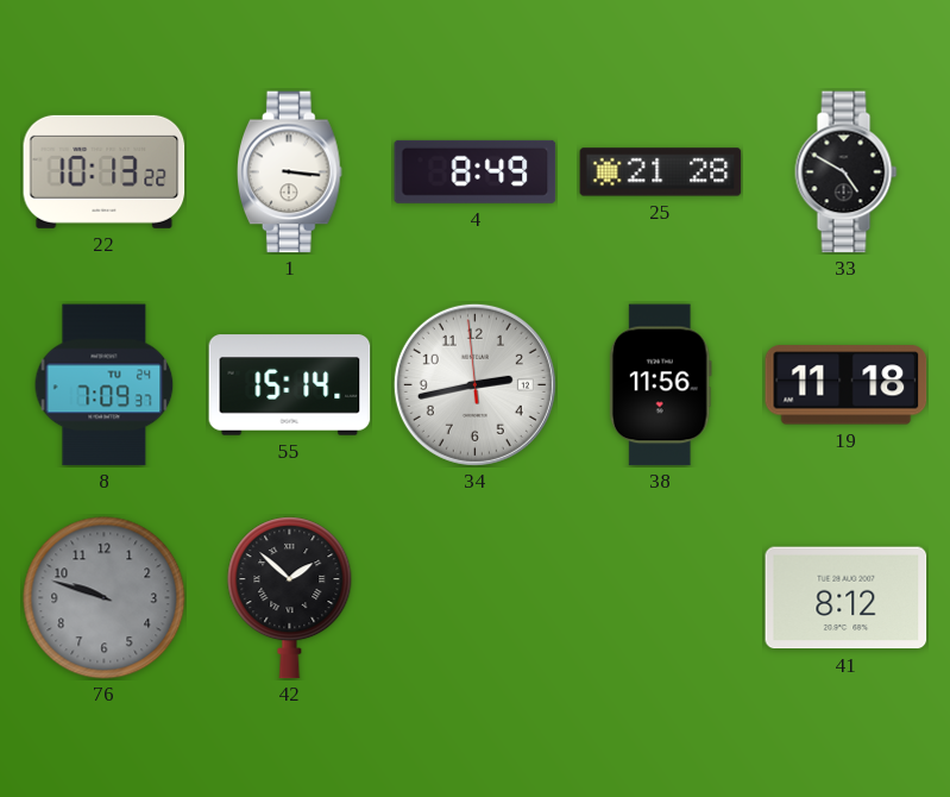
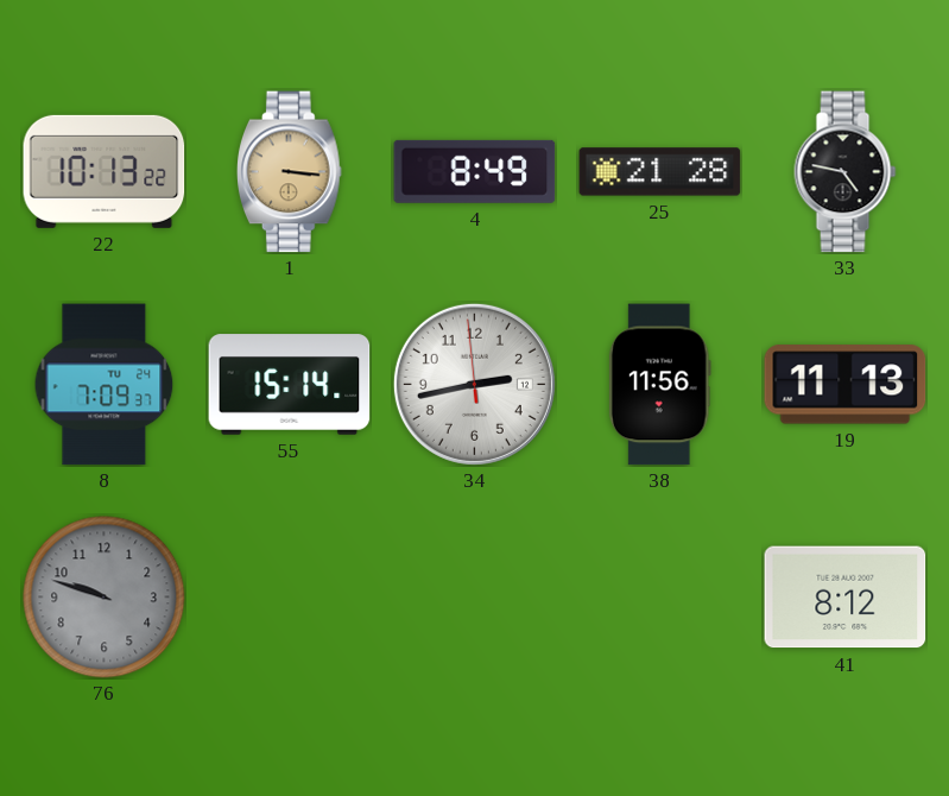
1 dial: white -> champagne
33: 4:50 -> 4:47
19: 11:18 -> 11:13
42: 1:52 -> none
